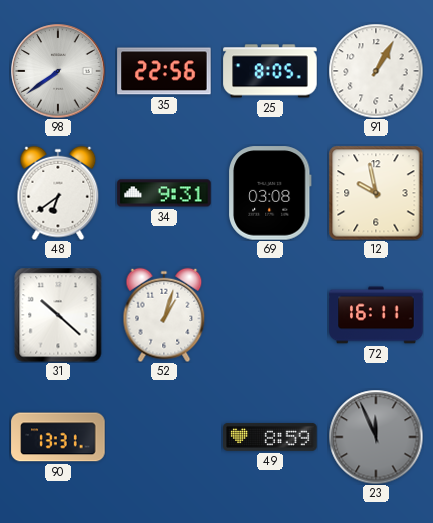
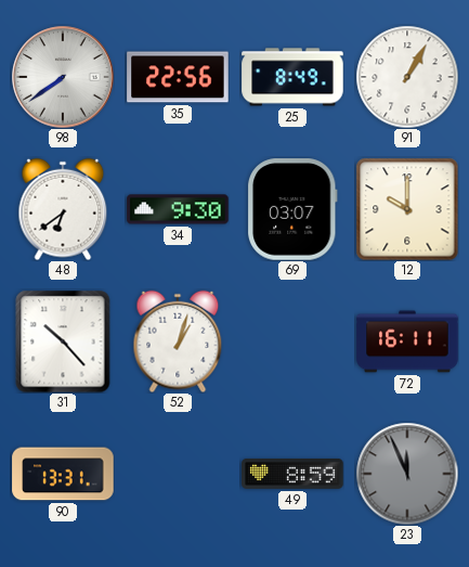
25: 8:05 -> 8:49
34: 9:31 -> 9:30
69: 03:08 -> 03:07
12: 9:58 -> 10:00
31: 10:22 -> 10:23
